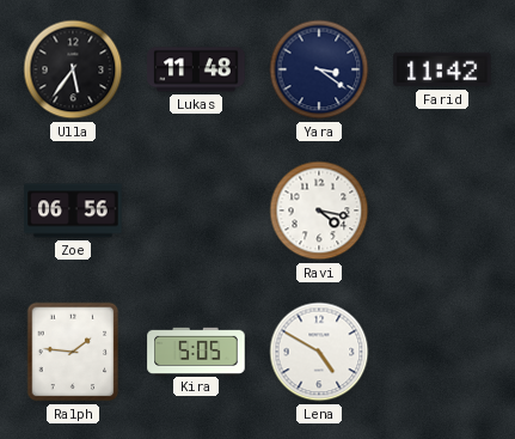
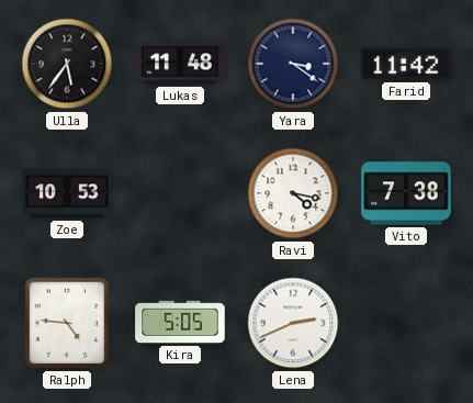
Zoe: 06:56 -> 10:53
Vito: none -> 7:38
Ralph: 1:46 -> 4:46
Lena: 4:50 -> 2:41
